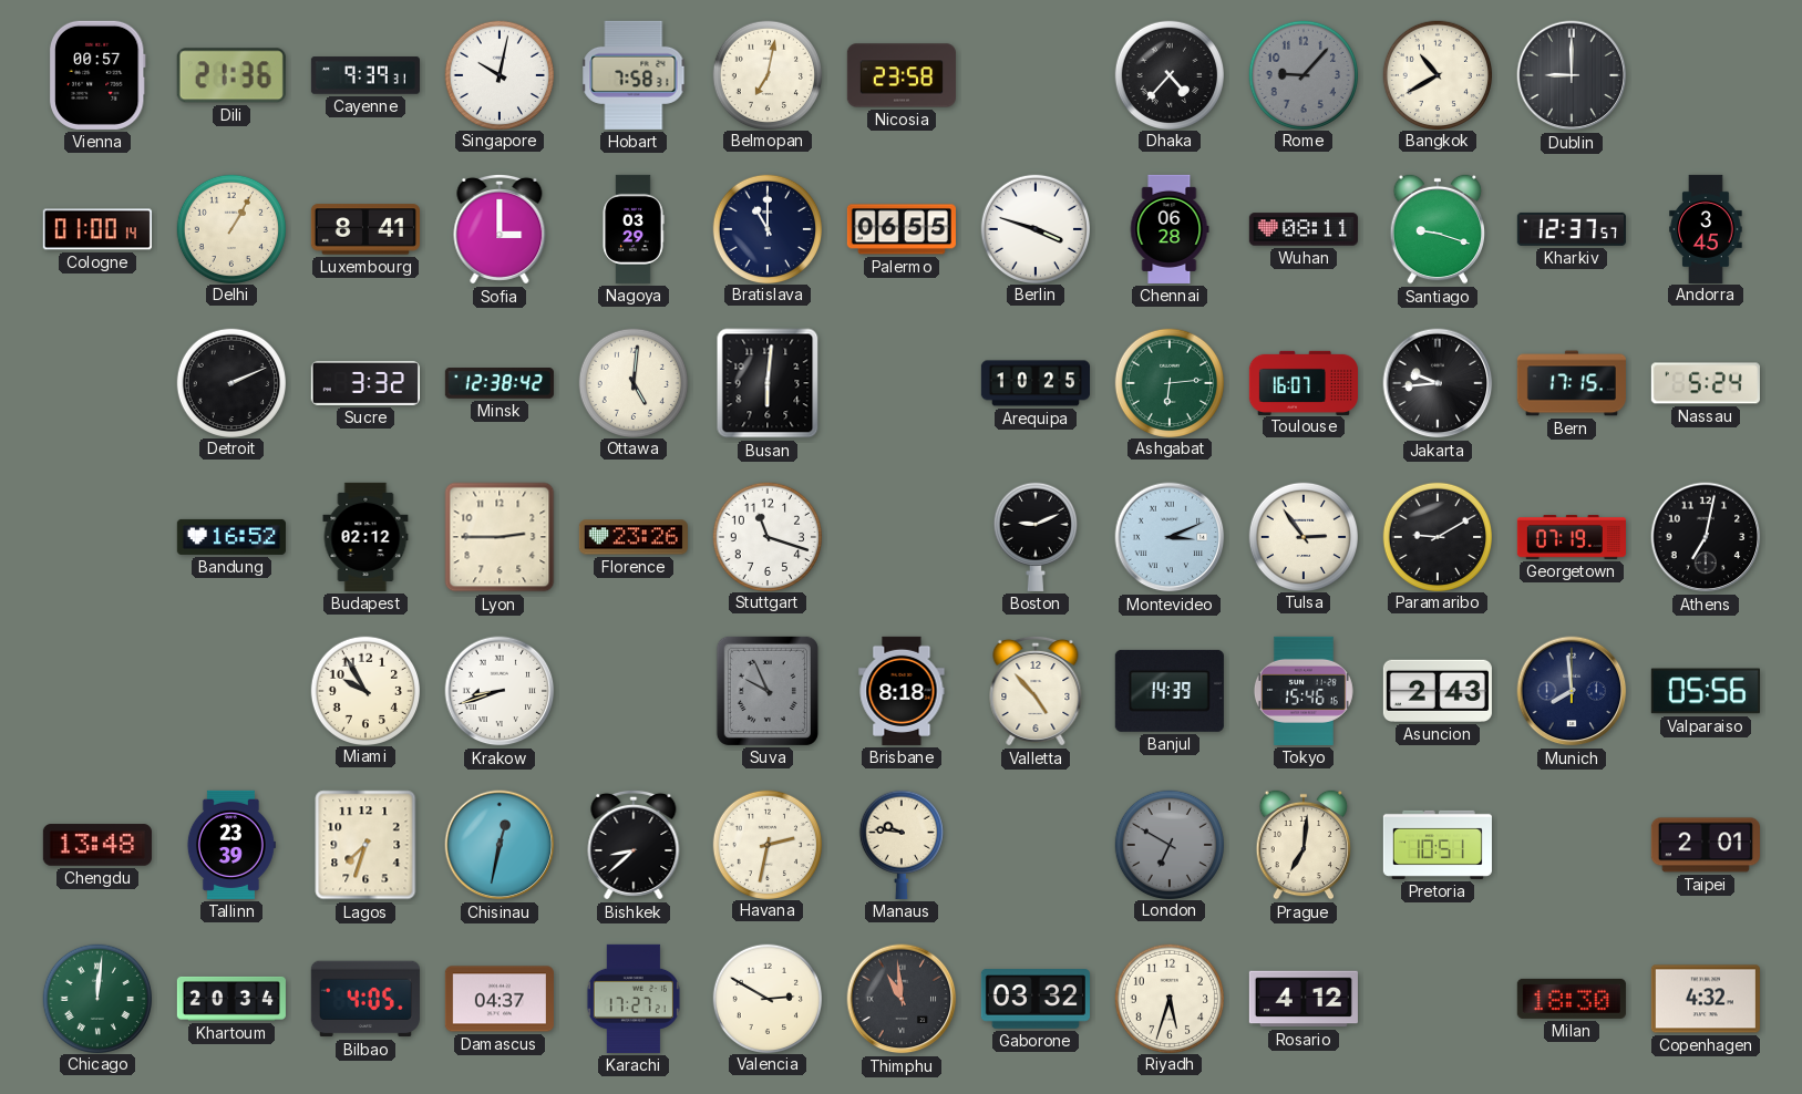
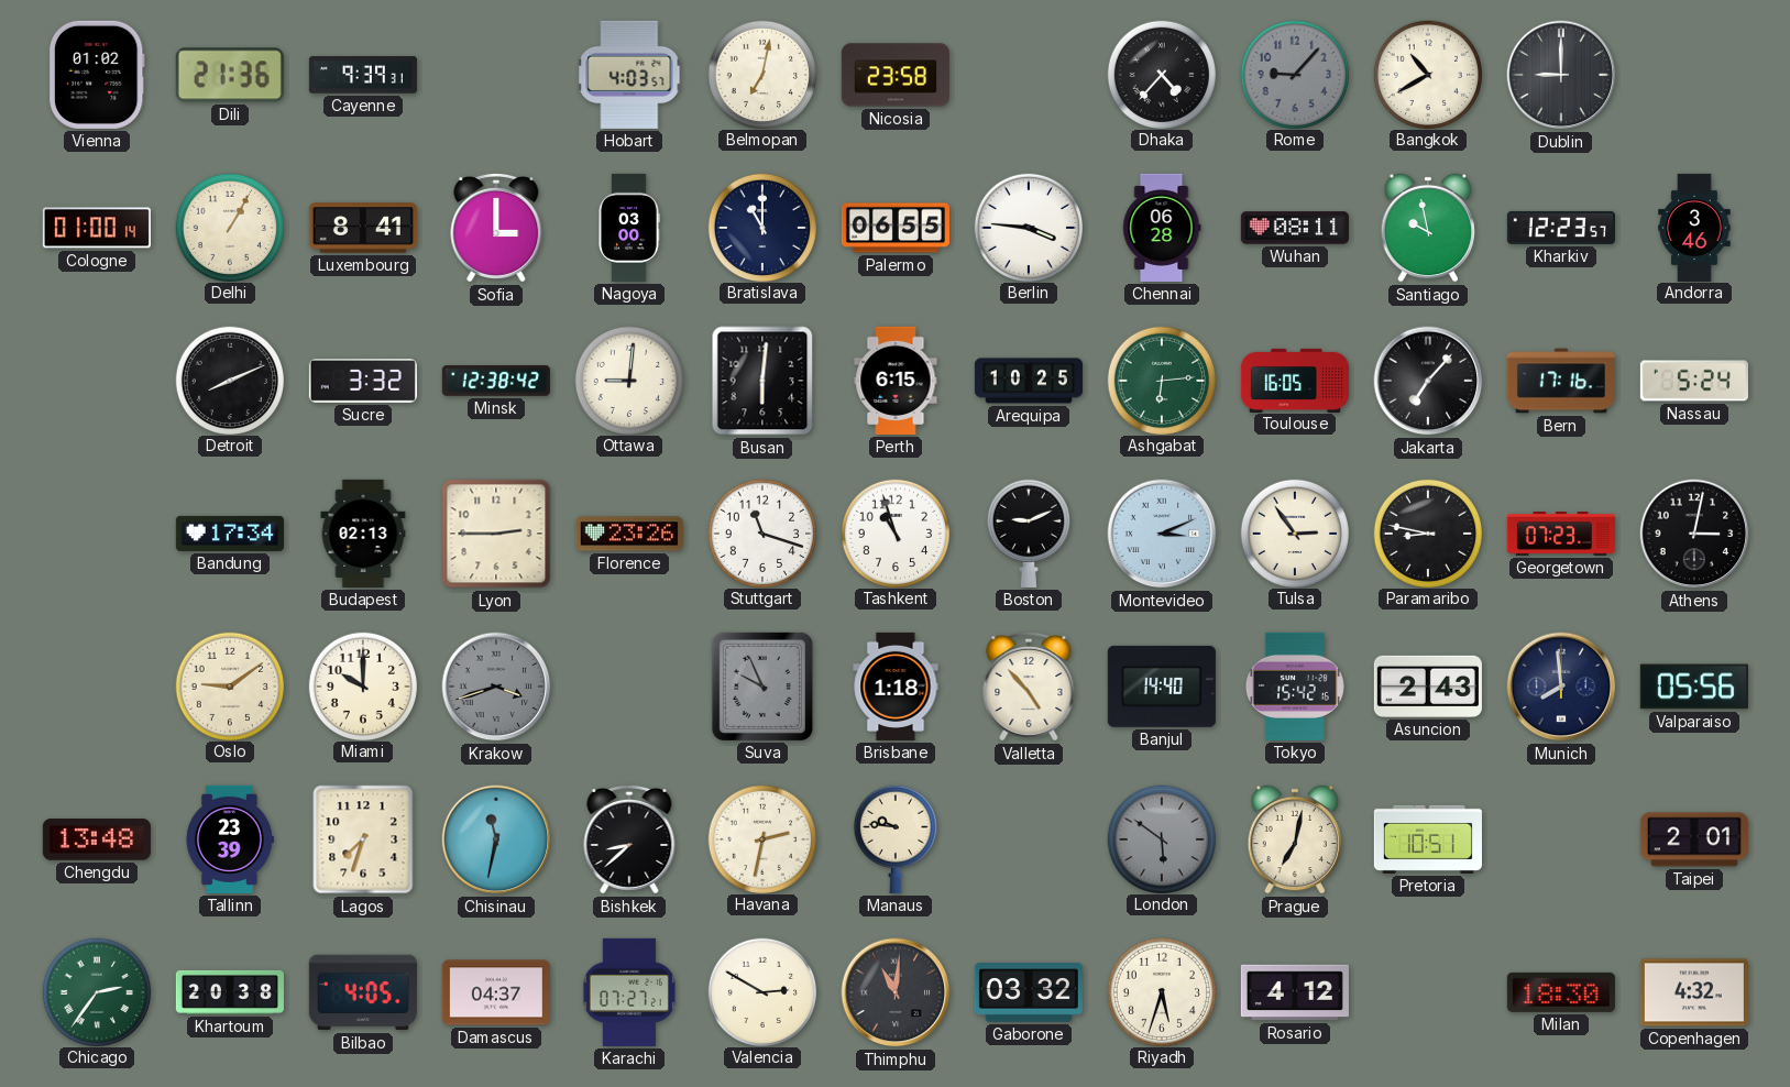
Vienna: 00:57 -> 01:02
Singapore: 10:02 -> none
Hobart: 7:58 -> 4:03
Nagoya: 03:29 -> 03:00
Berlin: 3:48 -> 3:46
Santiago: 9:18 -> 9:58
Kharkiv: 12:37 -> 12:23
Andorra: 3:45 -> 3:46
Detroit: 2:11 -> 8:11
Ottawa: 5:01 -> 9:01
Perth: none -> 6:15
Toulouse: 16:07 -> 16:05
Jakarta: 9:44 -> 7:07
Bern: 17:15 -> 17:16
Bandung: 16:52 -> 17:34
Budapest: 02:12 -> 02:13
Tashkent: none -> 10:57
Paramaribo: 9:10 -> 8:47
Georgetown: 07:19 -> 07:23
Athens: 7:02 -> 3:02
Oslo: none -> 9:09
Miami: 9:55 -> 10:00
Krakow: 8:42 -> 3:42
Krakow dial: white -> grey
Brisbane: 8:18 -> 1:18
Banjul: 14:39 -> 14:40
Tokyo: 15:46 -> 15:42
Chisinau: 12:32 -> 11:32
London: 6:50 -> 5:51
Prague: 7:01 -> 7:02
Chicago: 12:01 -> 2:36
Khartoum: 20:34 -> 20:38
Karachi: 17:27 -> 07:27
Thimphu: 10:59 -> 11:01
